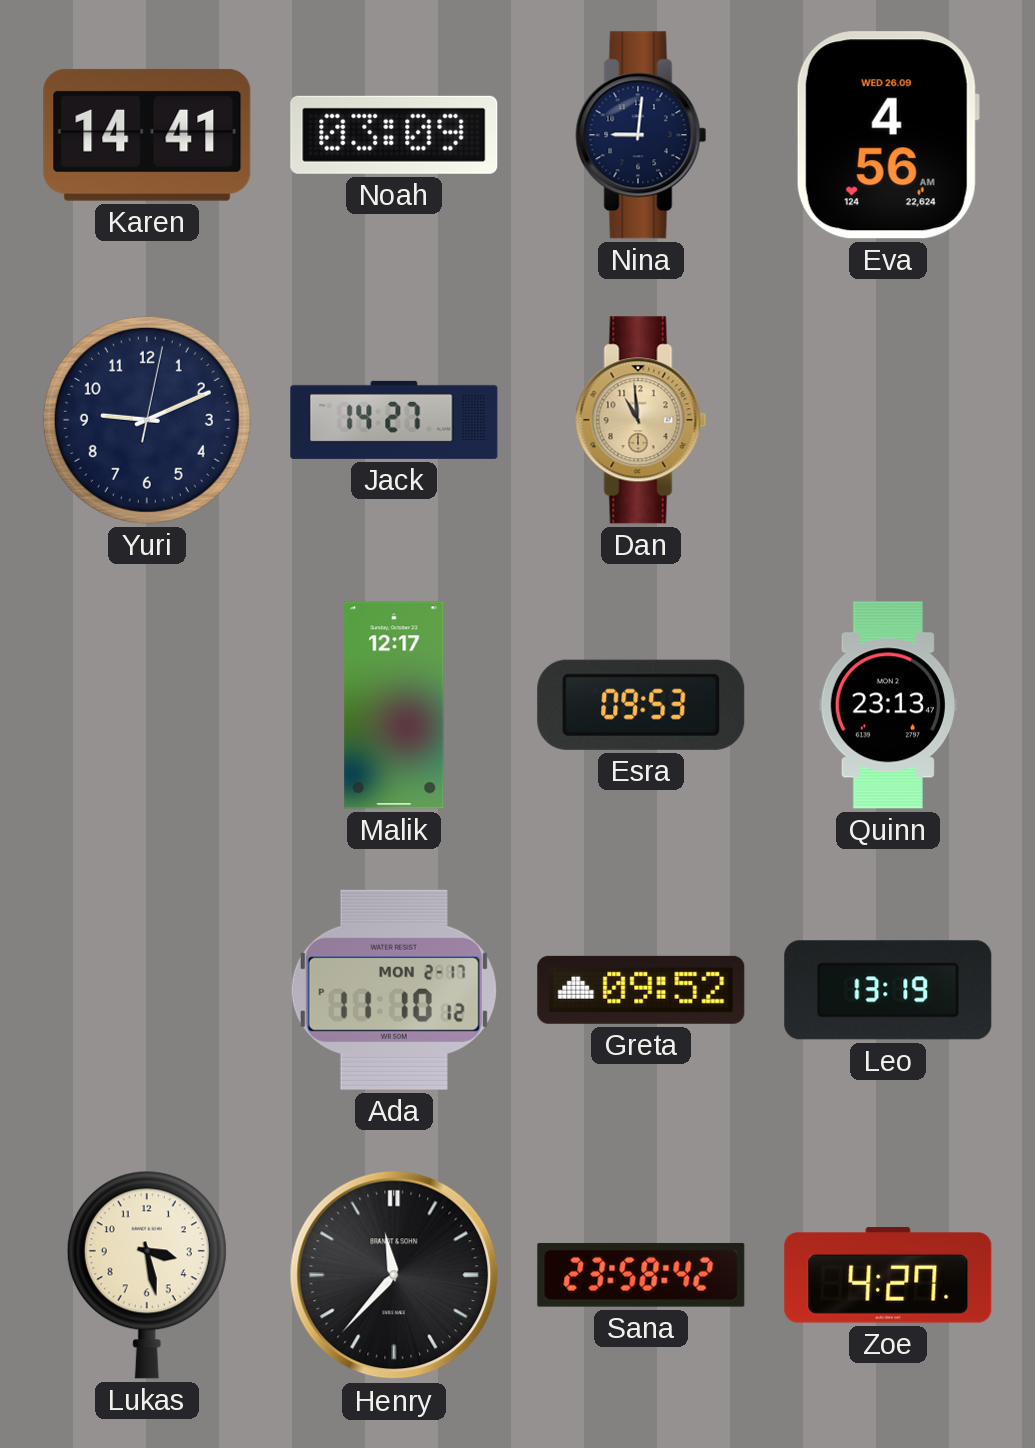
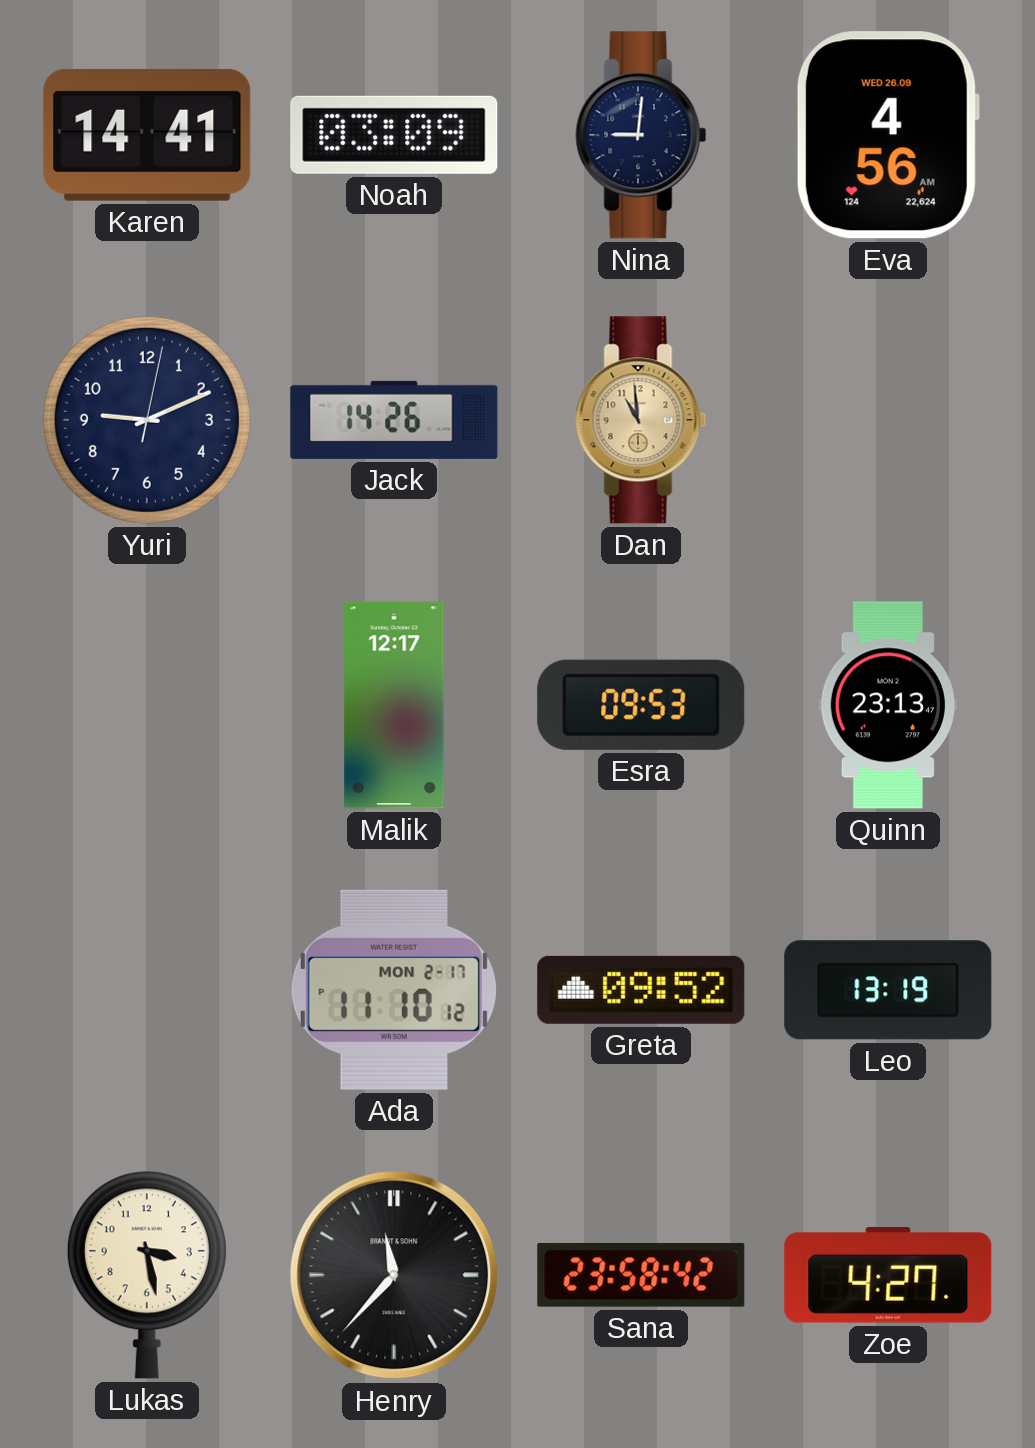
Jack: 14:27 -> 14:26
